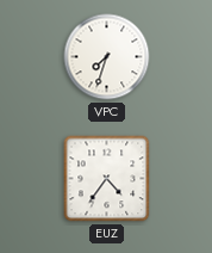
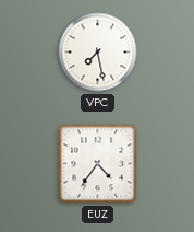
VPC: 7:33 -> 7:28
